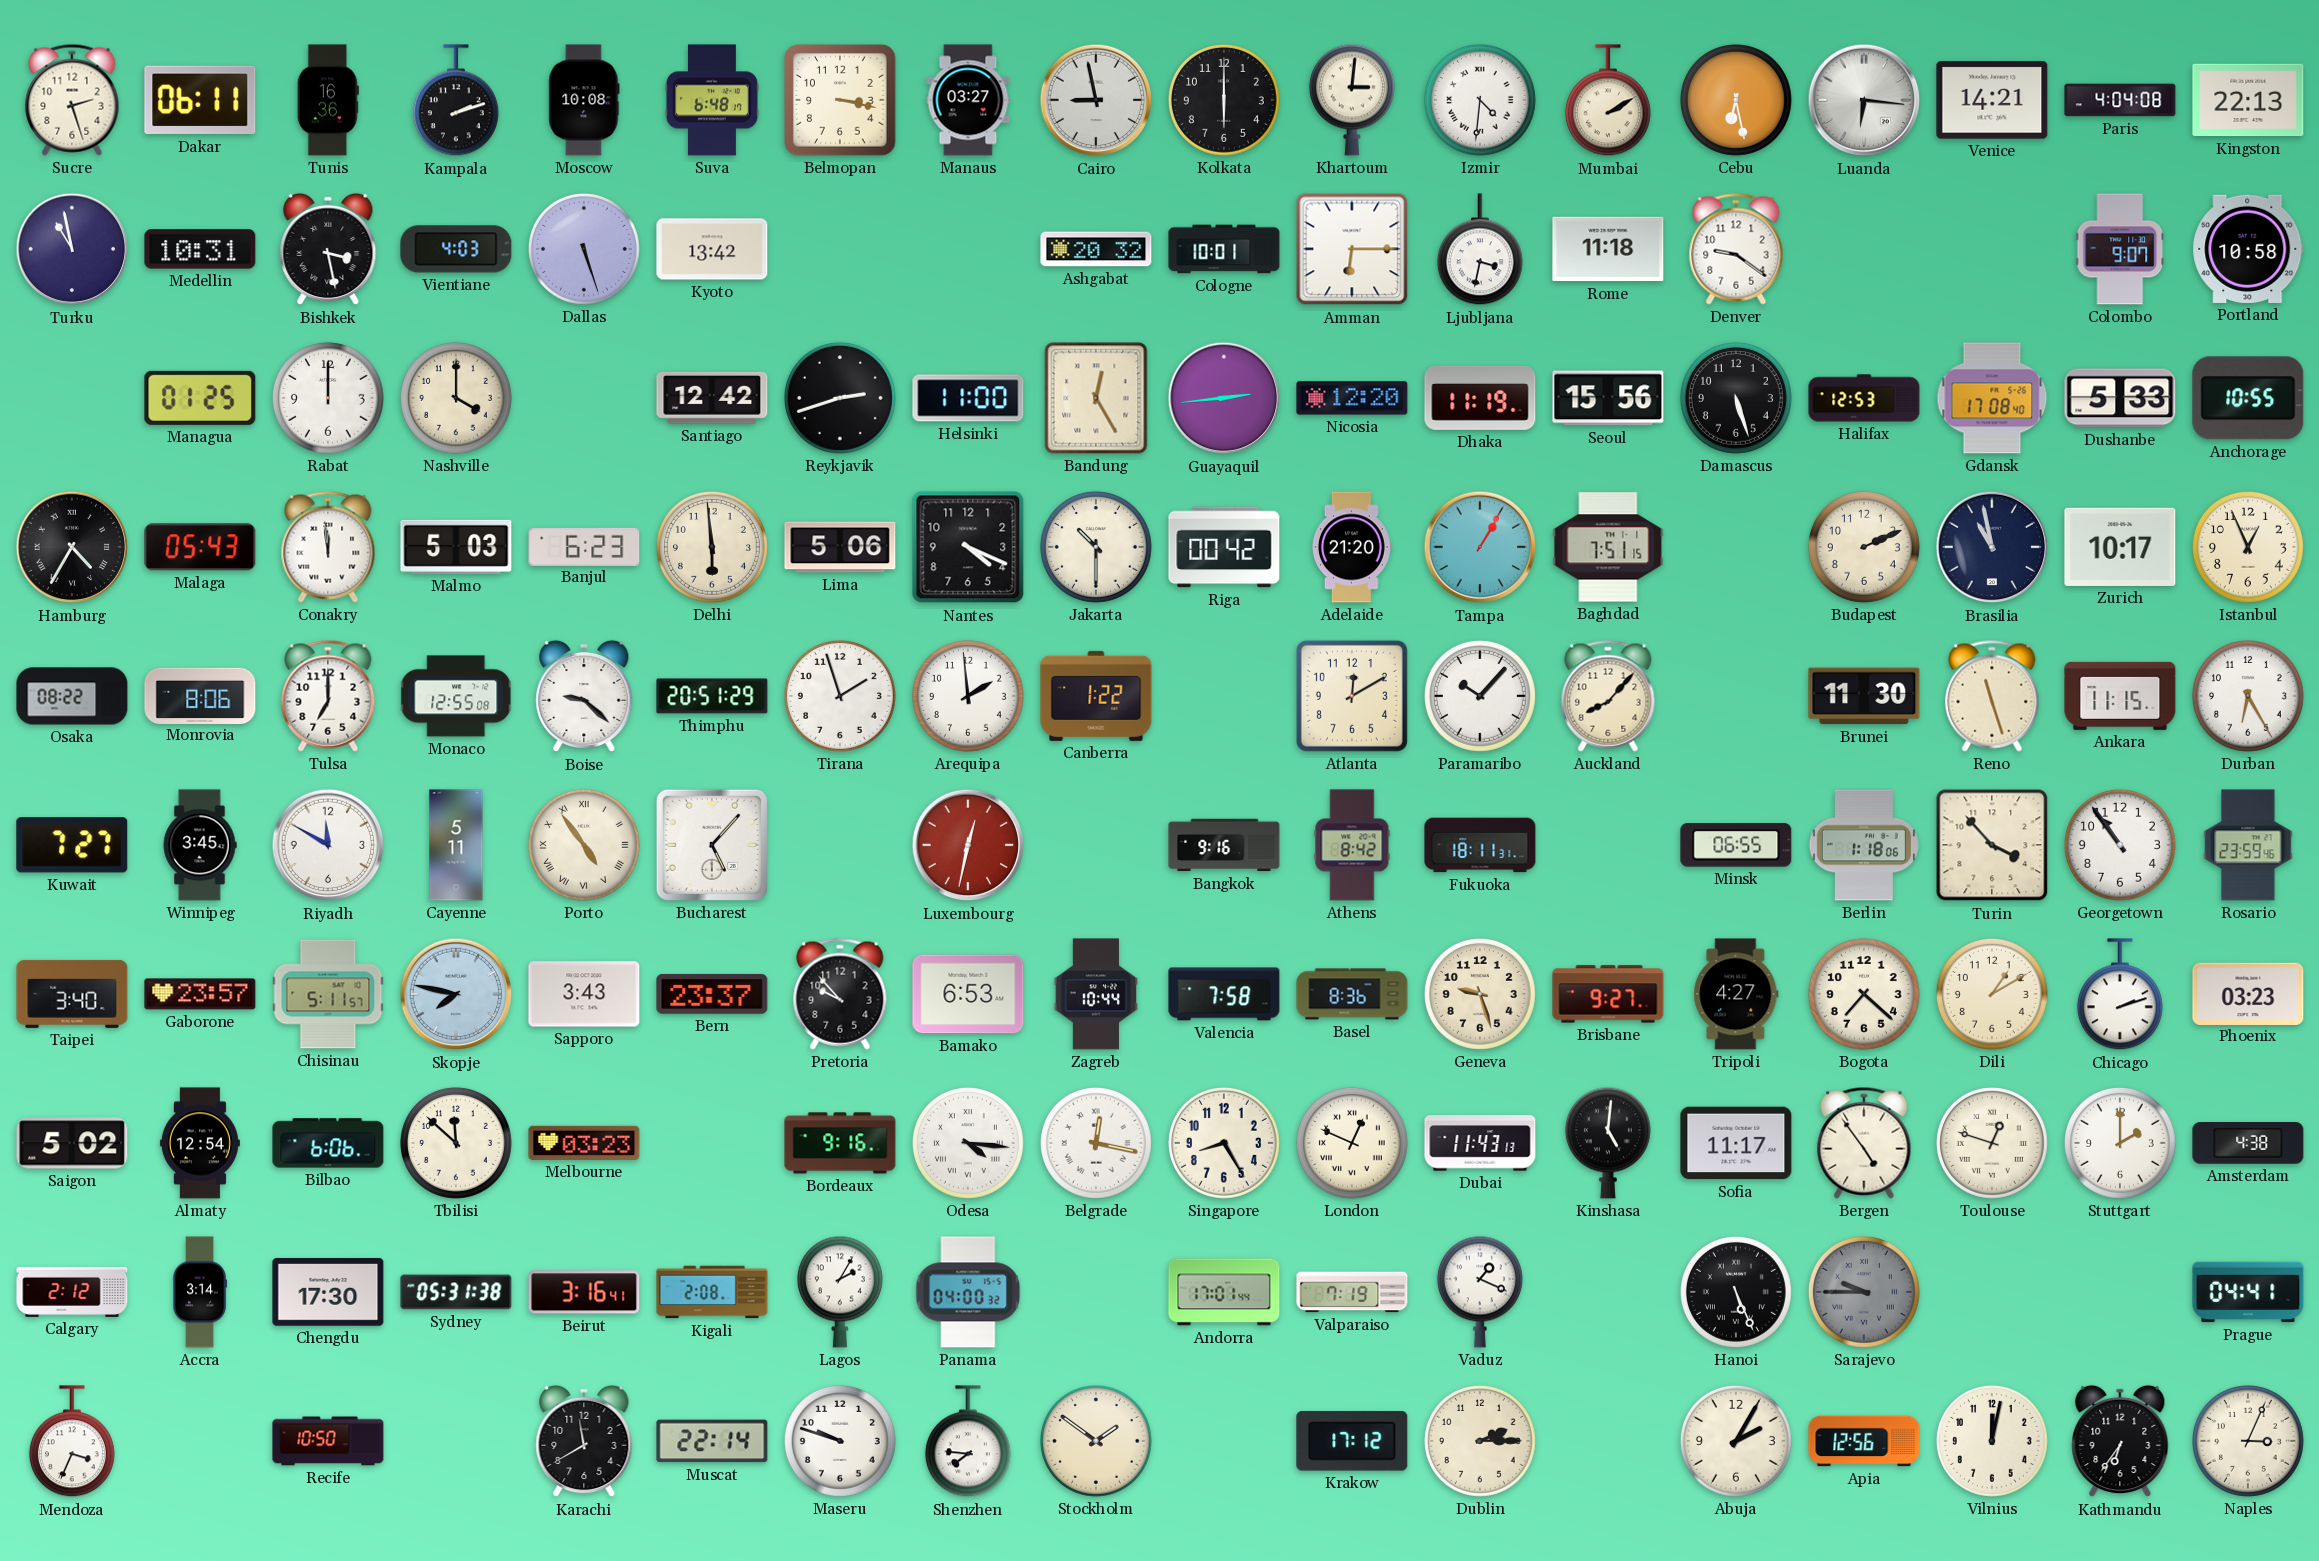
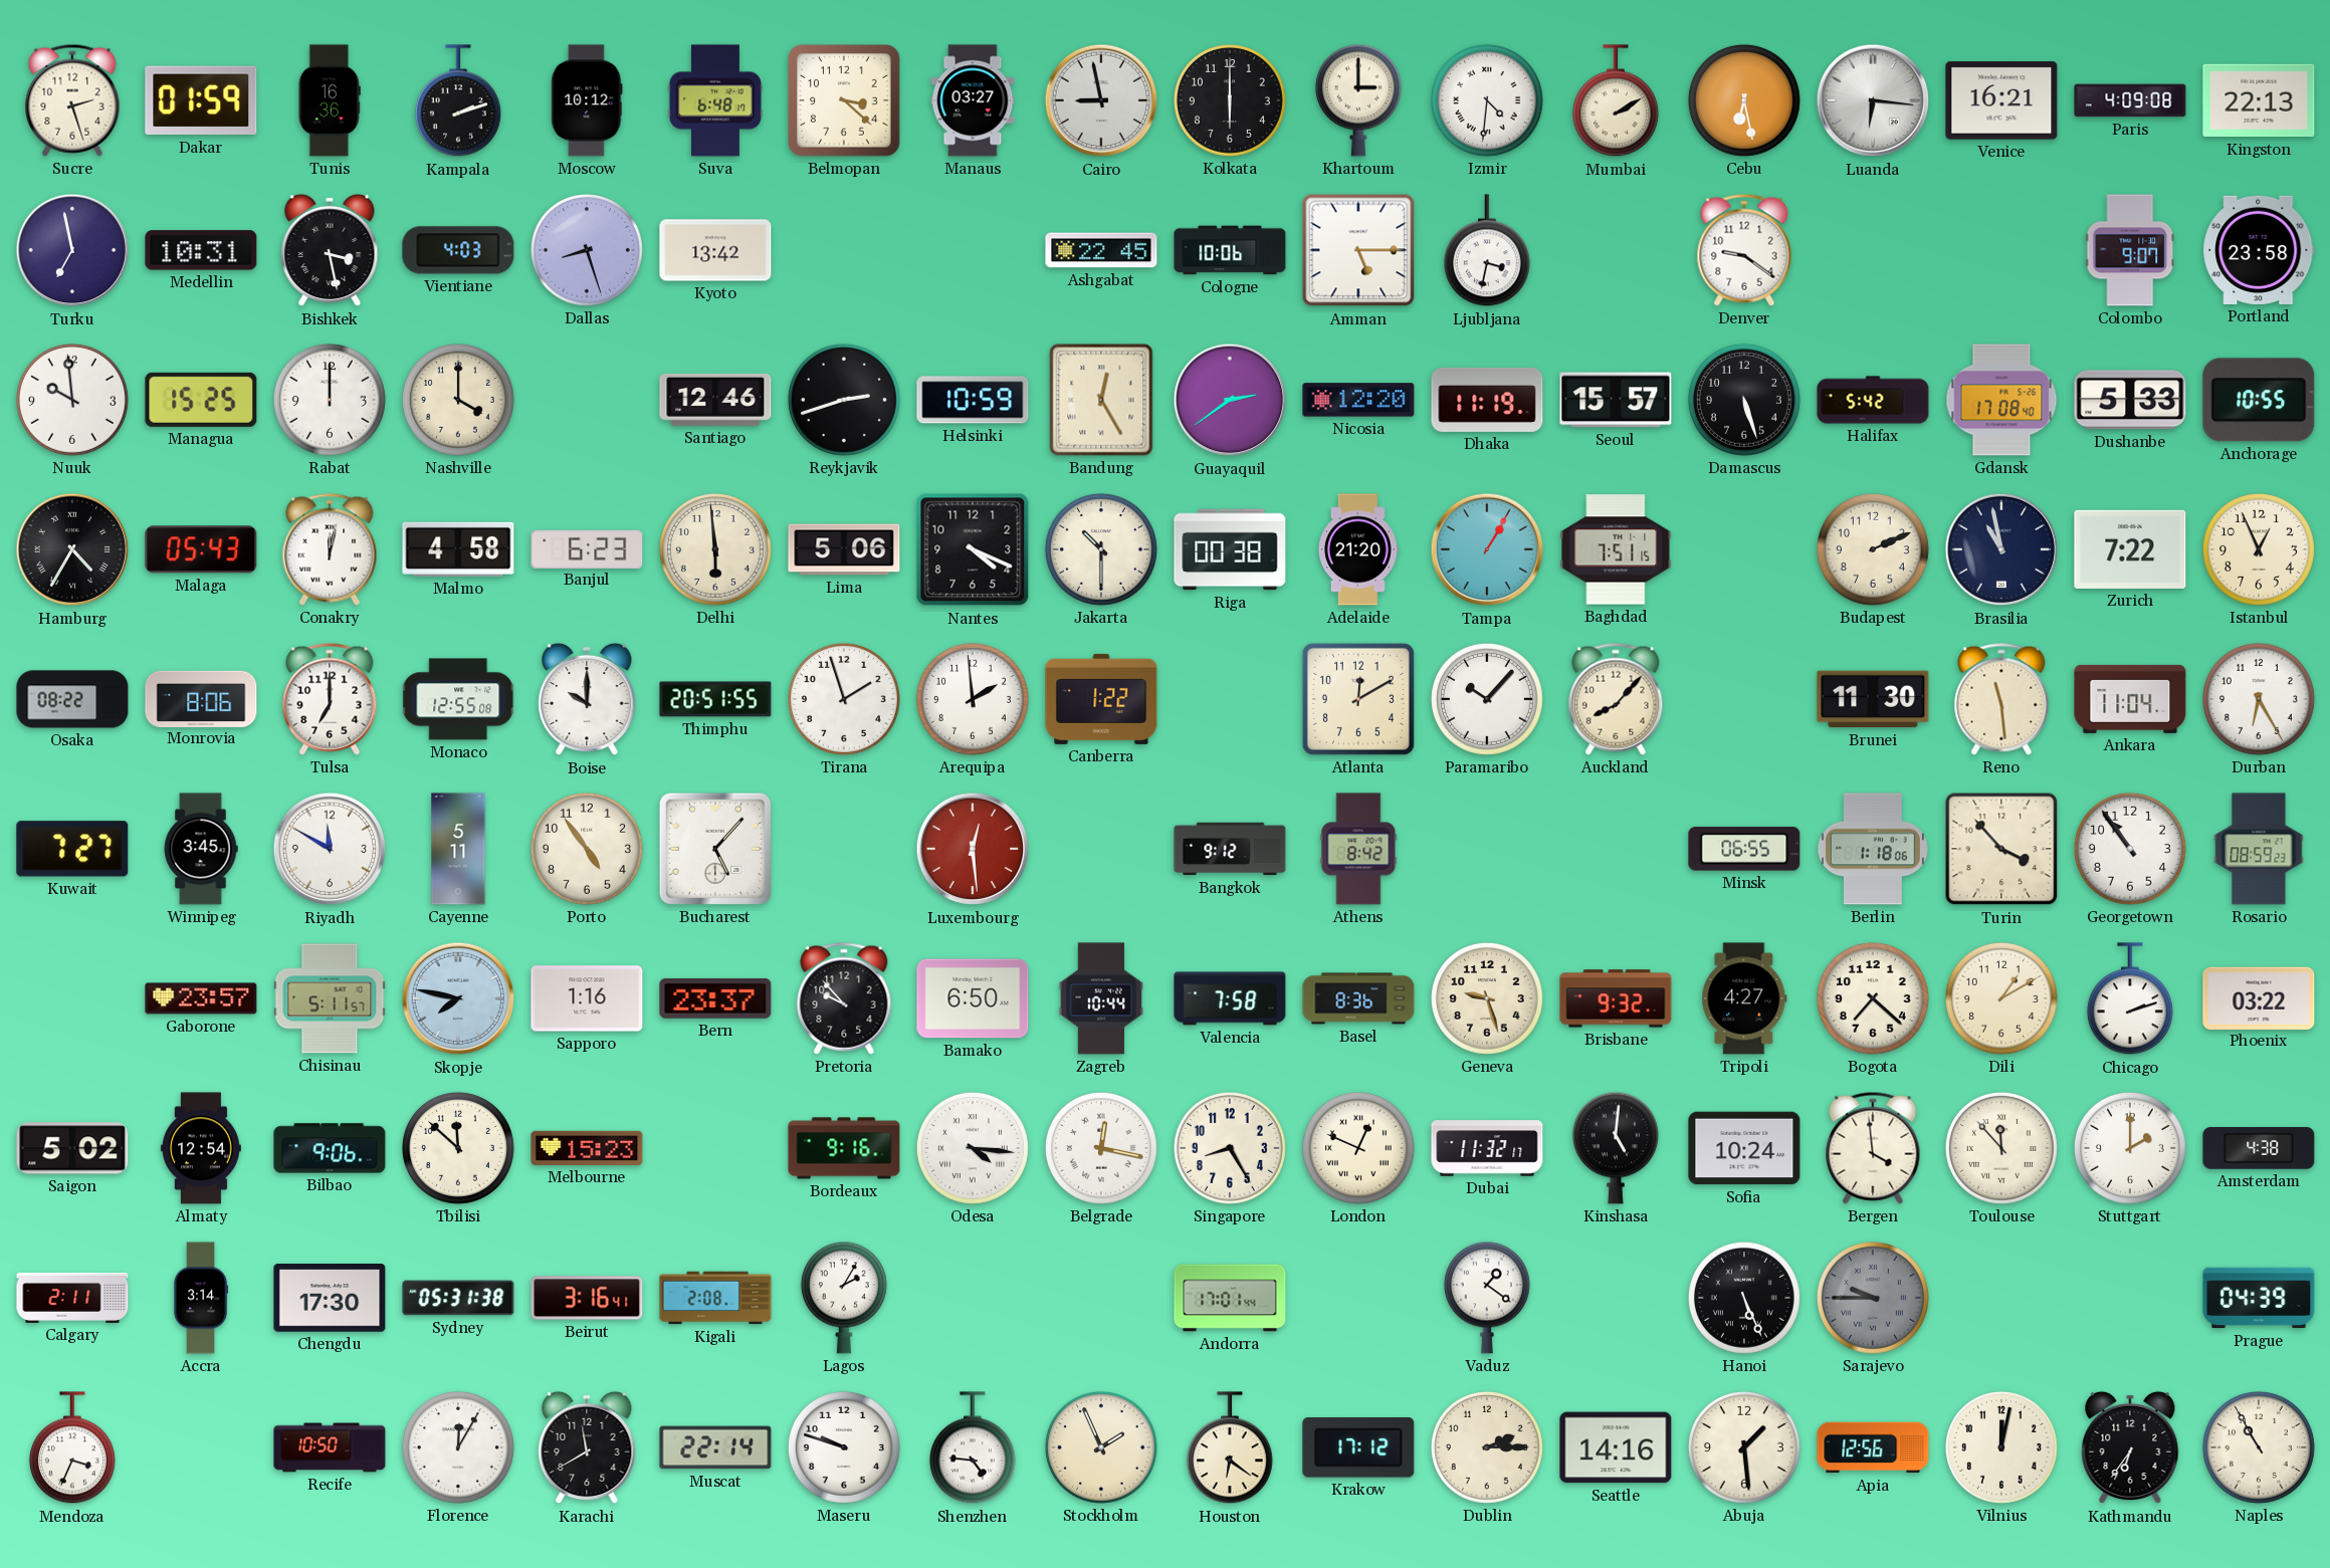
Dakar: 06:11 -> 01:59
Moscow: 10:08 -> 10:12
Belmopan: 3:17 -> 3:22
Khartoum: 3:01 -> 3:00
Venice: 14:21 -> 16:21
Paris: 4:04 -> 4:09
Turku: 10:58 -> 6:58
Dallas: 5:27 -> 8:27
Ashgabat: 20:32 -> 22:45
Cologne: 10:01 -> 10:06
Amman: 6:15 -> 5:15
Rome: 11:18 -> none
Portland: 10:58 -> 23:58
Nuuk: none -> 9:59
Managua: 01:25 -> 15:25
Santiago: 12:42 -> 12:46
Helsinki: 11:00 -> 10:59
Guayaquil: 2:44 -> 2:39
Seoul: 15:56 -> 15:57
Halifax: 12:53 -> 5:42
Conakry: 11:59 -> 12:02
Malmo: 5:03 -> 4:58
Riga: 00:42 -> 00:38
Zurich: 10:17 -> 7:22
Boise: 9:22 -> 10:00
Thimphu: 20:51:29 -> 20:51:55
Reno: 11:27 -> 11:29
Ankara: 11:15 -> 11:04
Porto numerals: Roman -> Arabic
Luxembourg: 12:32 -> 12:29
Bangkok: 9:16 -> 9:12
Fukuoka: 18:11 -> none
Rosario: 23:59 -> 08:59
Taipei: 3:40 -> none
Sapporo: 3:43 -> 1:16
Bamako: 6:53 -> 6:50
Brisbane: 9:27 -> 9:32
Phoenix: 03:23 -> 03:22
Bilbao: 6:06 -> 9:06
Melbourne: 03:23 -> 15:23
Dubai: 11:43 -> 11:32
Sofia: 11:17 -> 10:24
Bergen: 4:54 -> 3:59
Toulouse: 12:48 -> 11:53
Calgary: 2:12 -> 2:11
Panama: 04:00 -> none
Valparaiso: 7:19 -> none
Vaduz: 1:19 -> 1:21
Prague: 04:41 -> 04:39
Florence: none -> 12:05
Shenzhen: 7:46 -> 4:46
Stockholm: 1:51 -> 1:56
Houston: none -> 6:21
Seattle: none -> 14:16
Abuja: 2:05 -> 1:29
Naples: 3:04 -> 10:55
